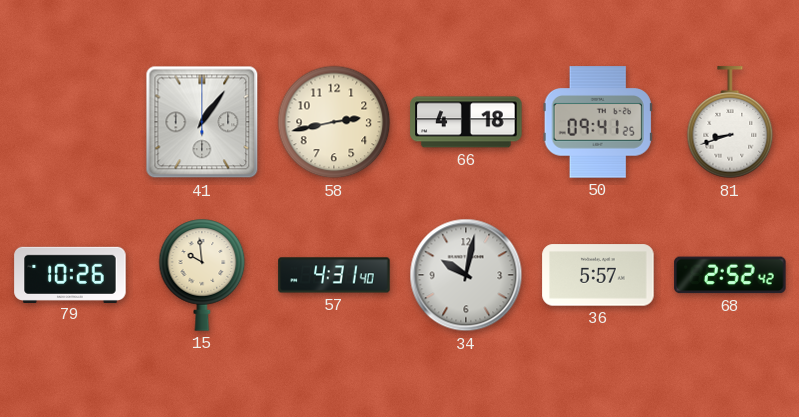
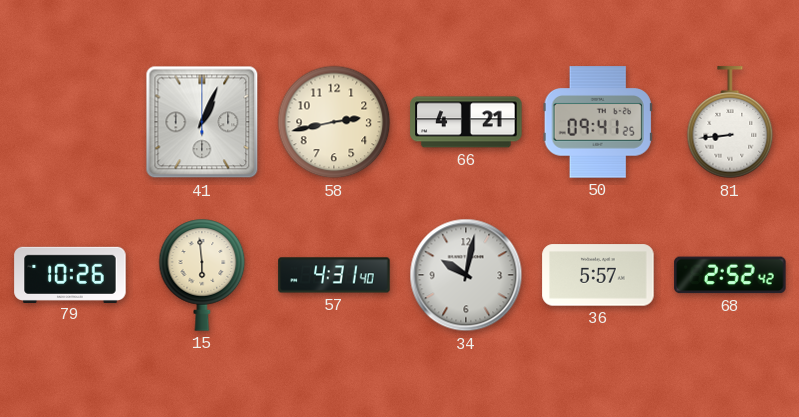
41: 1:06 -> 1:04
66: 4:18 -> 4:21
81: 8:42 -> 8:44
15: 9:59 -> 5:59
